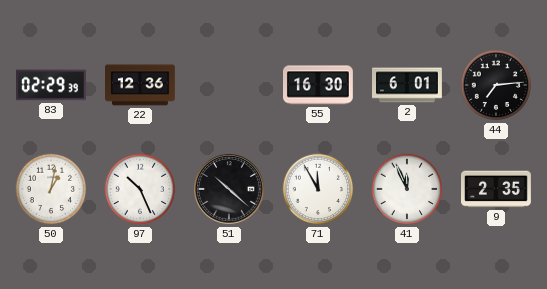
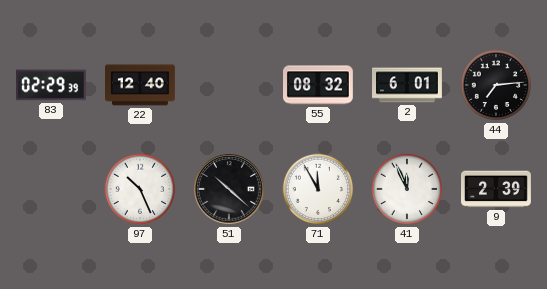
22: 12:36 -> 12:40
55: 16:30 -> 08:32
50: 1:02 -> none
9: 2:35 -> 2:39
